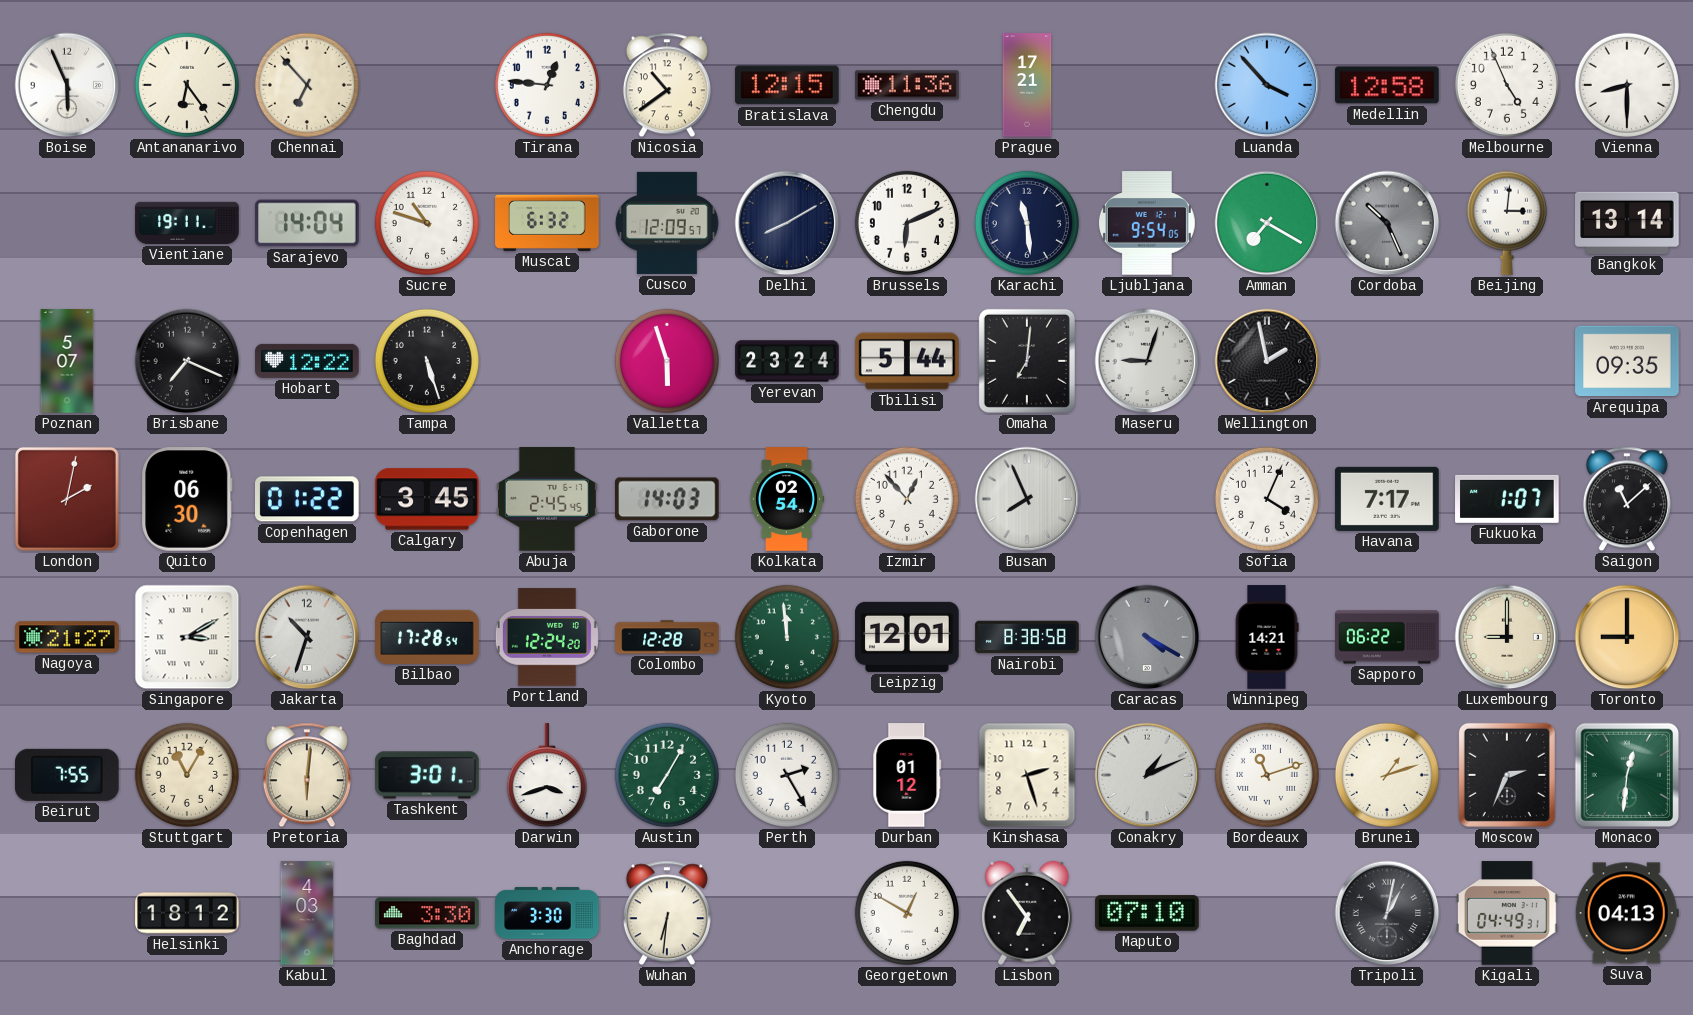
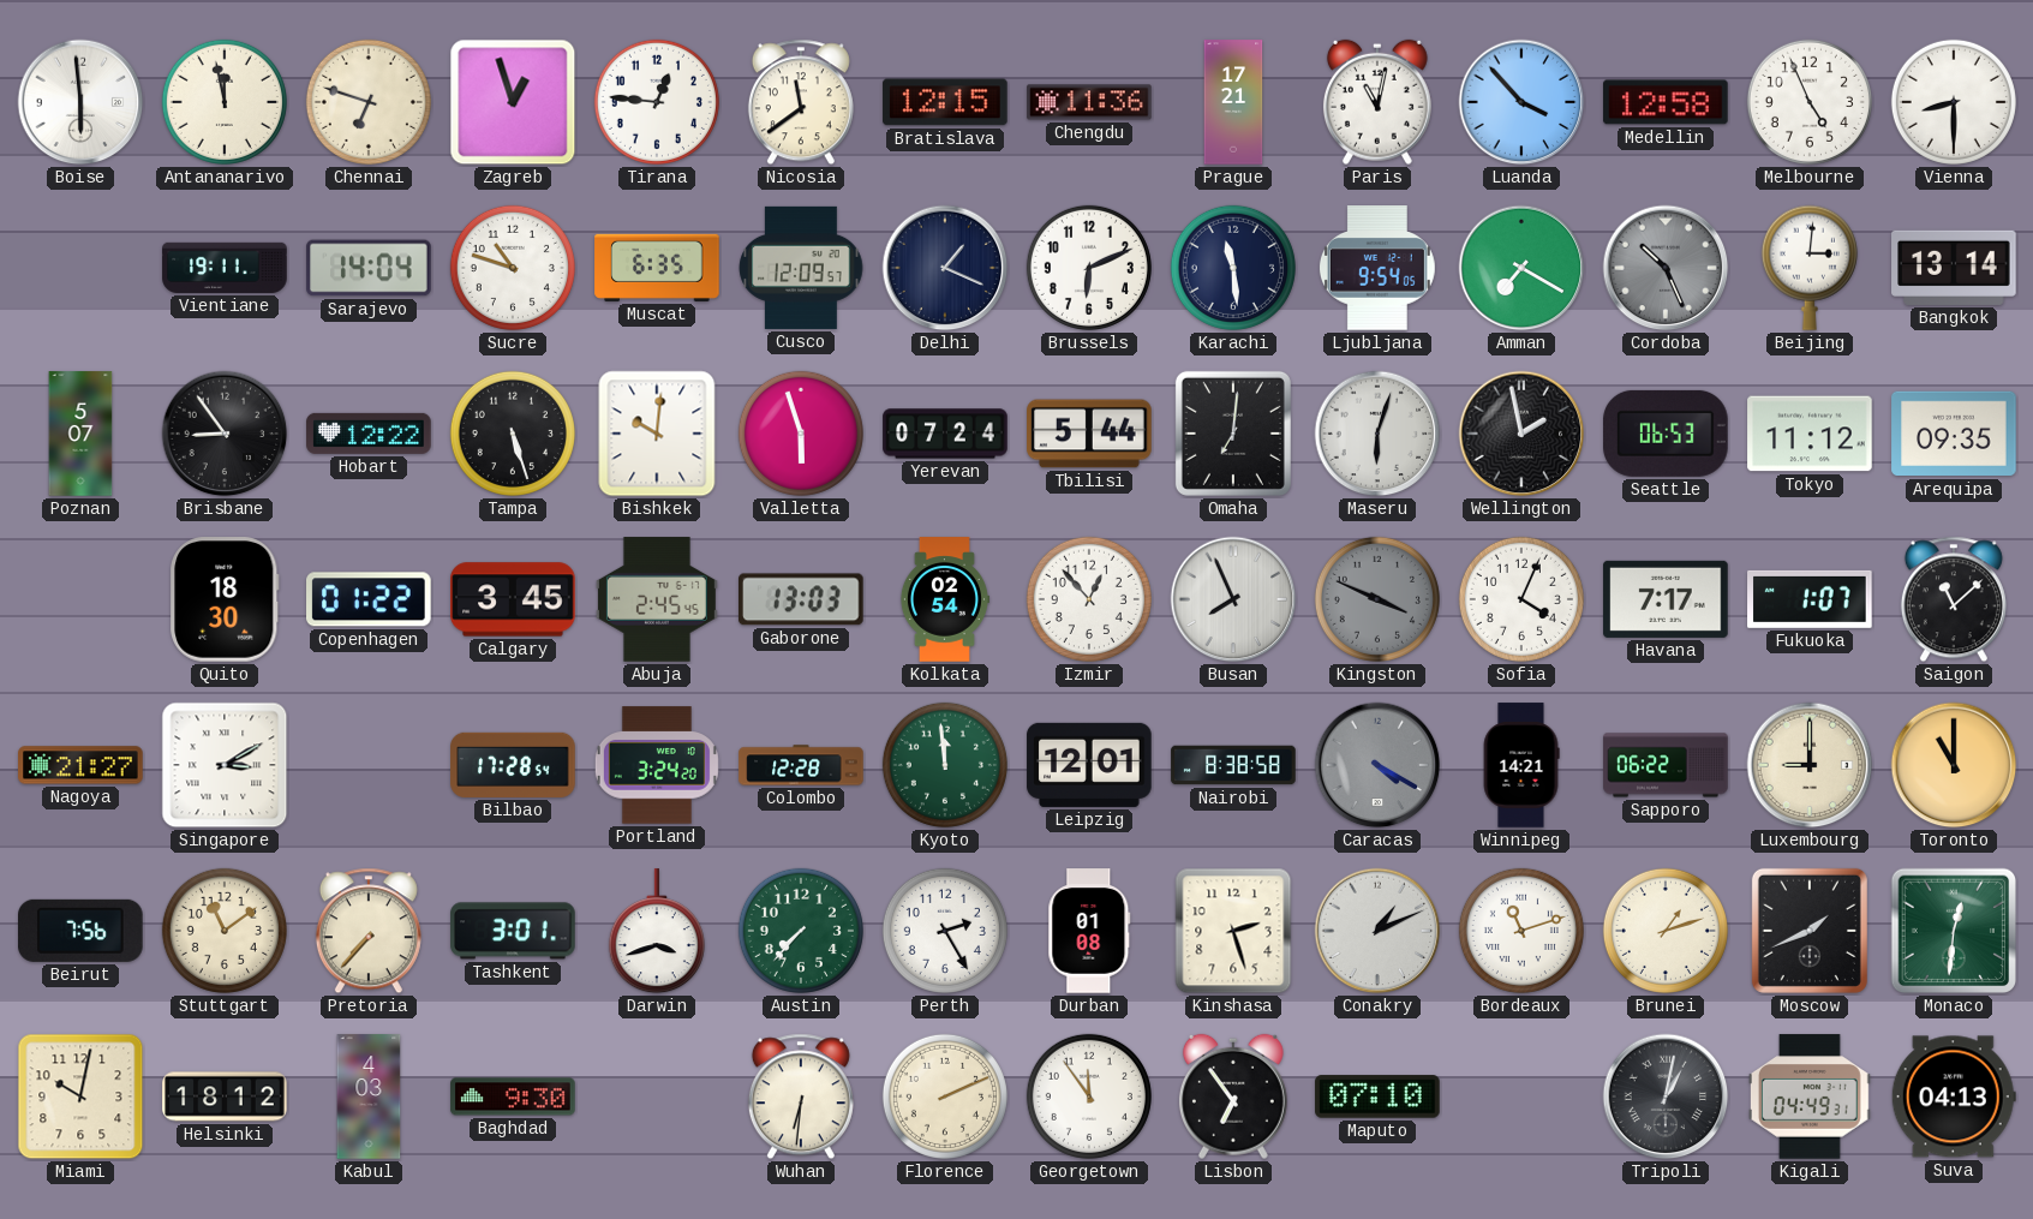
Boise: 5:56 -> 5:59
Antananarivo: 6:24 -> 11:58
Chennai: 6:53 -> 6:48
Zagreb: none -> 12:57
Nicosia: 10:39 -> 11:39
Paris: none -> 11:02
Muscat: 6:32 -> 6:35
Delhi: 8:10 -> 1:19
Brisbane: 7:19 -> 8:54
Bishkek: none -> 10:01
Yerevan: 23:24 -> 07:24
Maseru: 9:03 -> 6:03
Seattle: none -> 06:53
Tokyo: none -> 11:12
London: 2:02 -> none
Quito: 06:30 -> 18:30
Gaborone: 14:03 -> 13:03
Kingston: none -> 3:49
Jakarta: 10:33 -> none
Portland: 12:24 -> 3:24
Toronto: 9:00 -> 11:00
Beirut: 7:55 -> 7:56
Stuttgart: 11:05 -> 11:09
Pretoria: 6:01 -> 7:37
Austin: 7:05 -> 7:37
Durban: 01:12 -> 01:08
Moscow: 2:34 -> 1:41
Miami: none -> 10:02
Baghdad: 3:30 -> 9:30
Anchorage: 3:30 -> none
Florence: none -> 2:11
Georgetown: 12:50 -> 11:54
